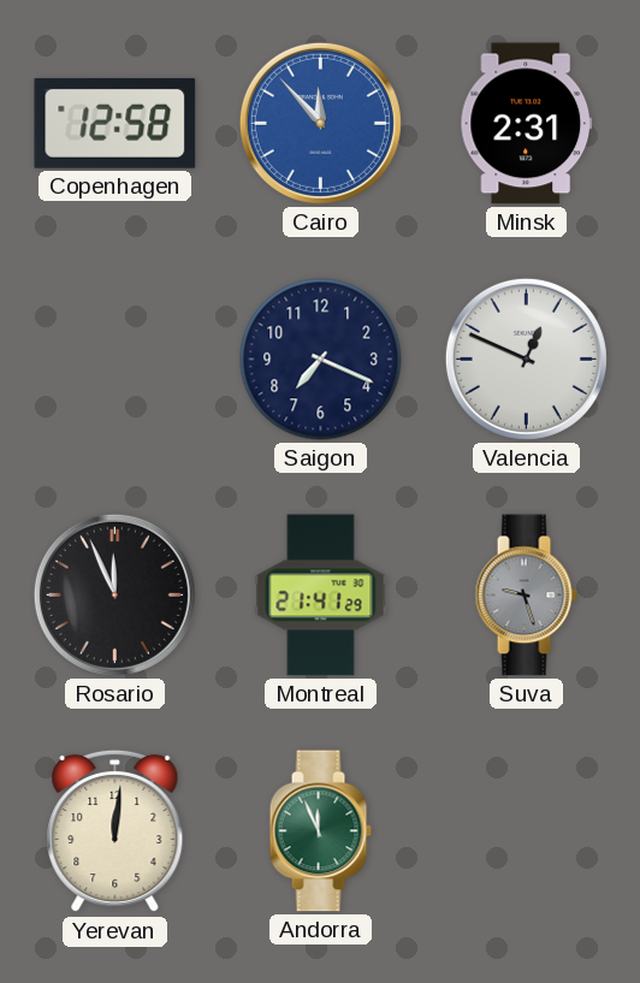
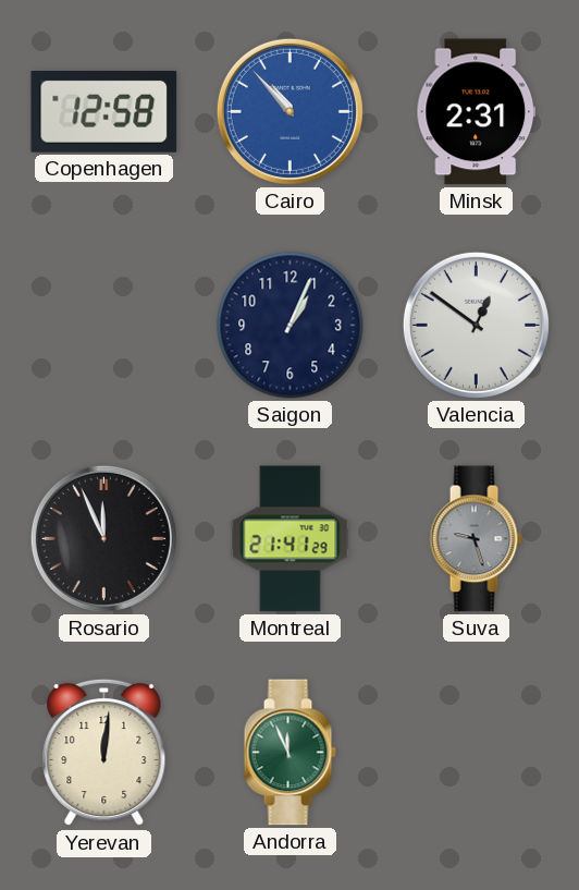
Cairo: 11:53 -> 10:53
Saigon: 7:19 -> 1:04
Valencia: 12:49 -> 12:51
